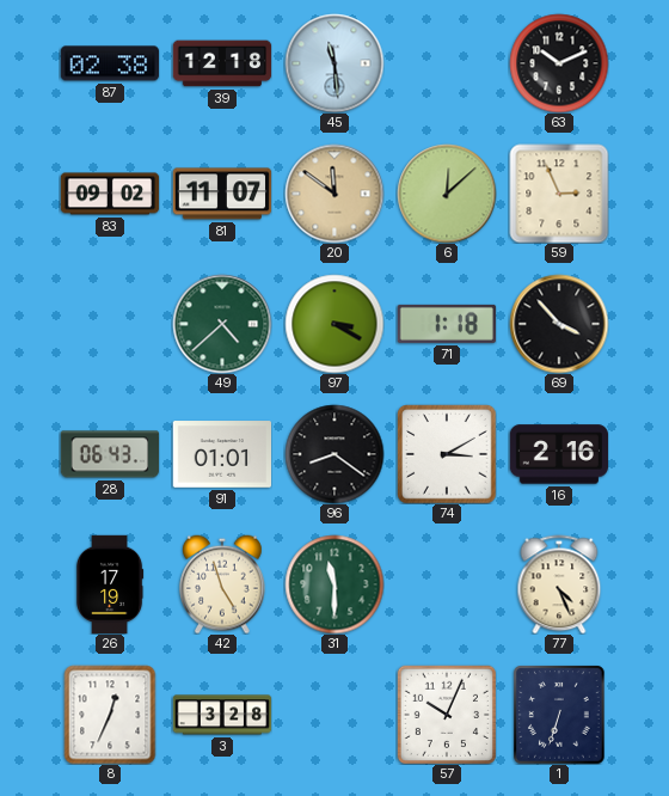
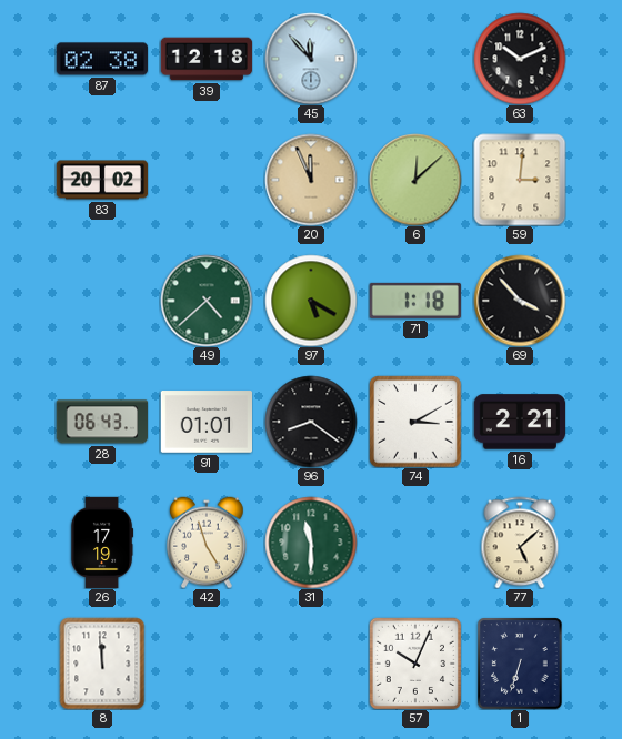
45: 11:29 -> 11:53
83: 09:02 -> 20:02
81: 11:07 -> none
20: 11:51 -> 11:56
59: 2:56 -> 3:01
97: 3:20 -> 5:20
16: 2:16 -> 2:21
77: 4:26 -> 5:08
8: 12:34 -> 11:59
3: 3:28 -> none
